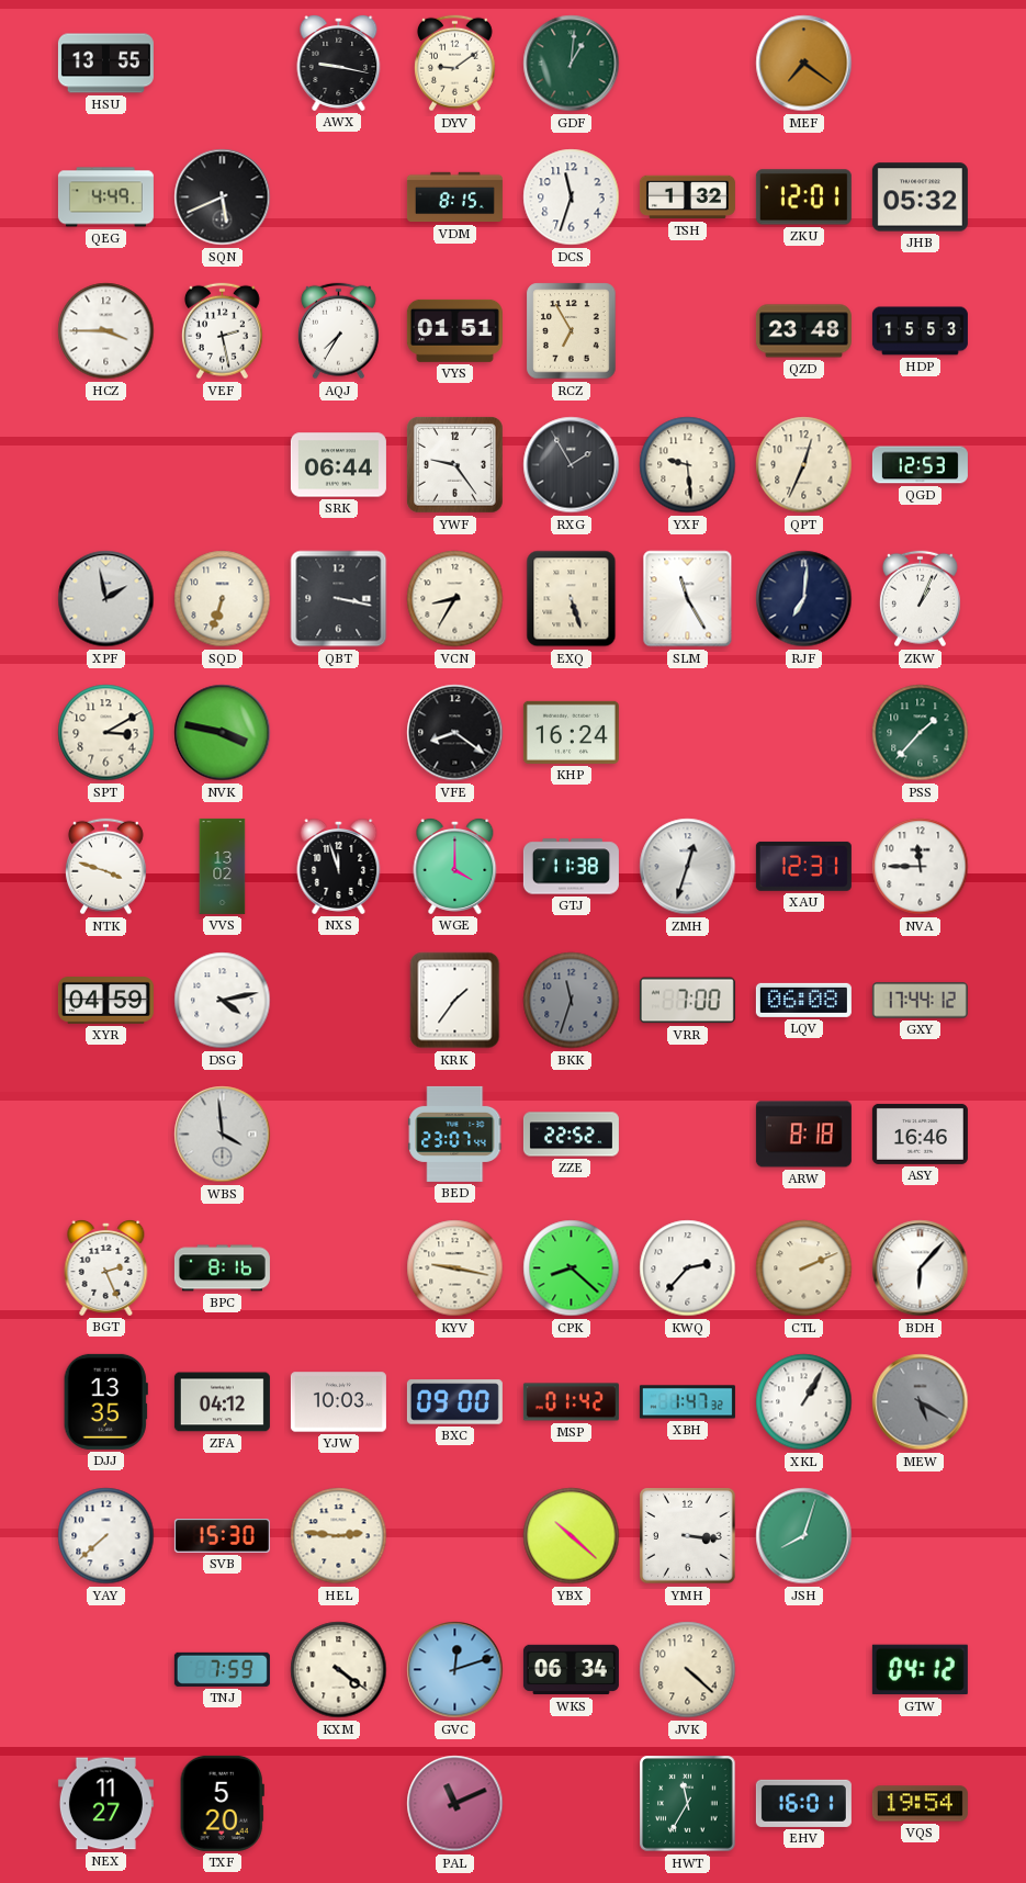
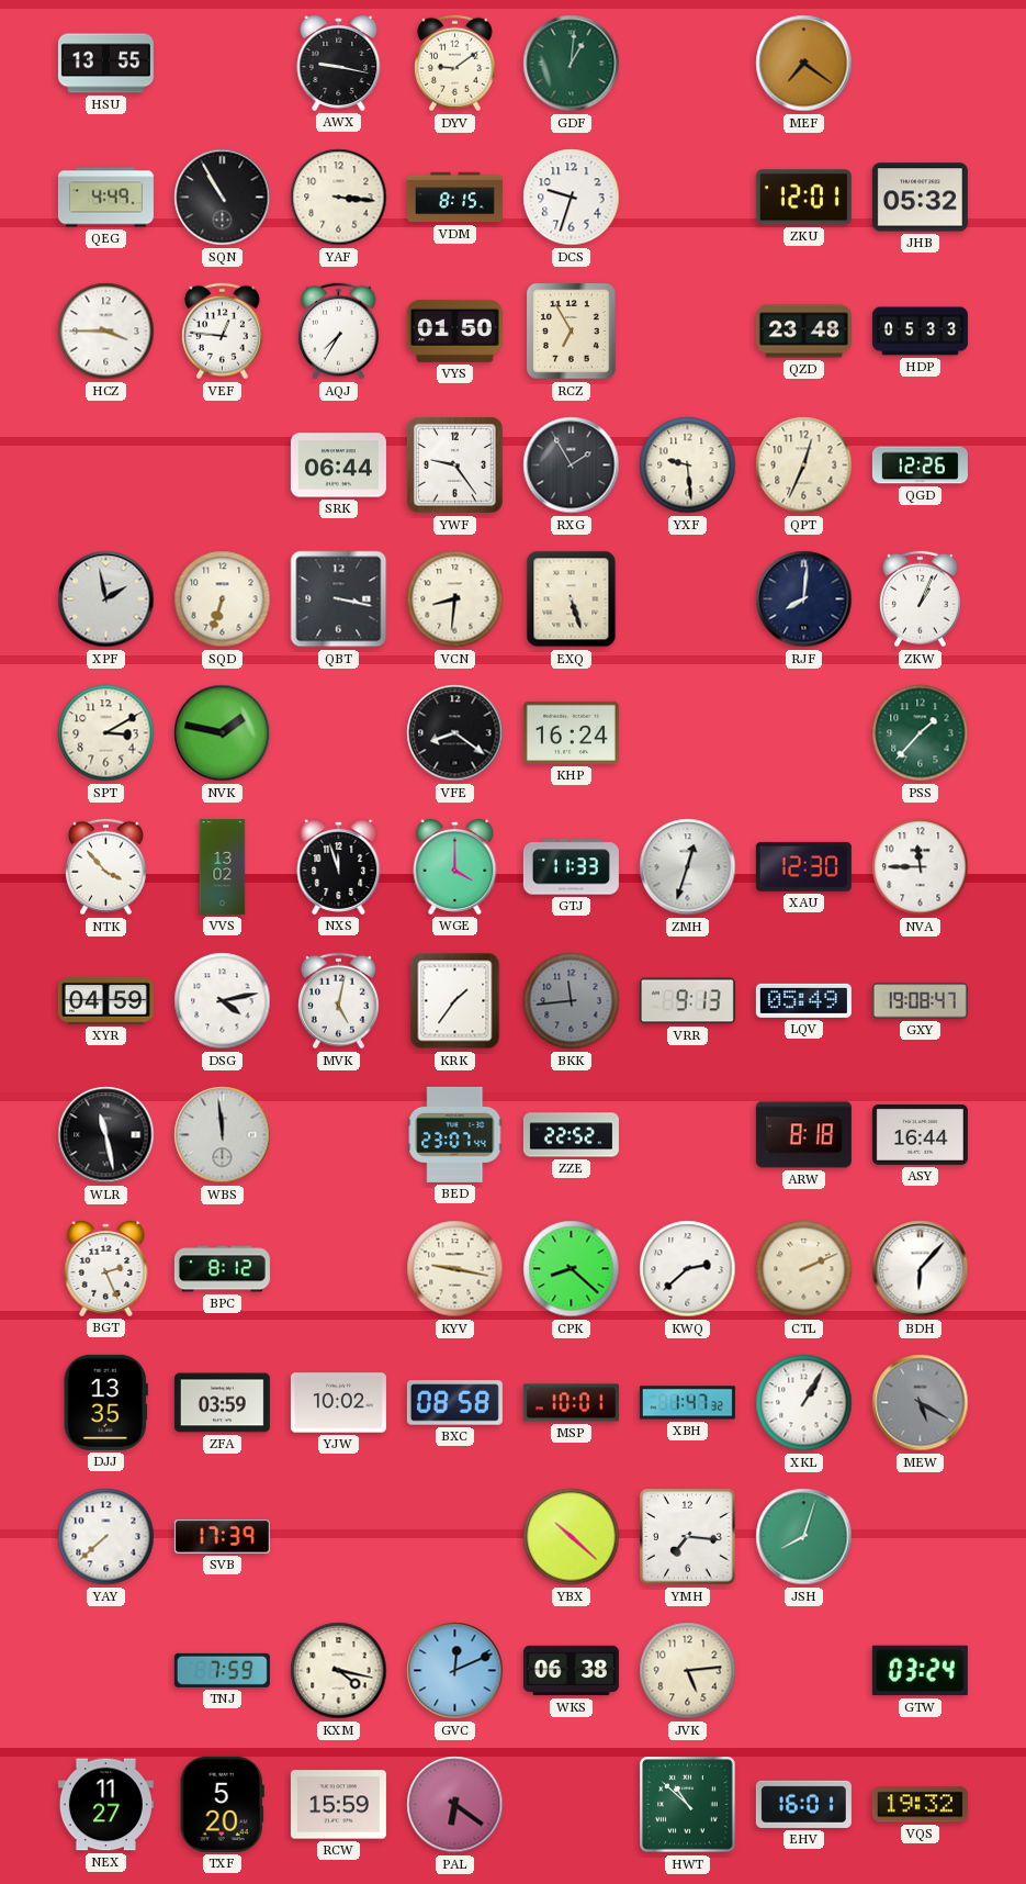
SQN: 5:41 -> 10:55
YAF: none -> 3:16
DCS: 11:33 -> 9:33
TSH: 1:32 -> none
VEF: 2:28 -> 12:46
VYS: 01:51 -> 01:50
HDP: 15:53 -> 05:33
QGD: 12:53 -> 12:26
VCN: 8:35 -> 8:31
SLM: 11:25 -> none
RJF: 7:01 -> 8:01
NVK: 3:47 -> 1:47
NTK: 3:48 -> 3:53
GTJ: 11:38 -> 11:33
XAU: 12:31 -> 12:30
MVK: none -> 5:02
BKK: 11:33 -> 11:44
VRR: 7:00 -> 9:13
LQV: 06:08 -> 05:49
GXY: 17:44 -> 19:08
WLR: none -> 11:28
WBS: 3:59 -> 11:59
ASY: 16:46 -> 16:44
BPC: 8:16 -> 8:12
KWQ: 2:37 -> 2:38
ZFA: 04:12 -> 03:59
YJW: 10:03 -> 10:02
BXC: 09:00 -> 08:58
MSP: 01:42 -> 10:01
SVB: 15:30 -> 17:39
HEL: 2:46 -> none
YMH: 3:16 -> 7:16
KXM: 4:21 -> 4:17
GVC: 12:12 -> 12:11
WKS: 06:34 -> 06:38
JVK: 4:22 -> 5:14
GTW: 04:12 -> 03:24
RCW: none -> 15:59
PAL: 11:11 -> 6:21
HWT: 11:35 -> 10:52
VQS: 19:54 -> 19:32
